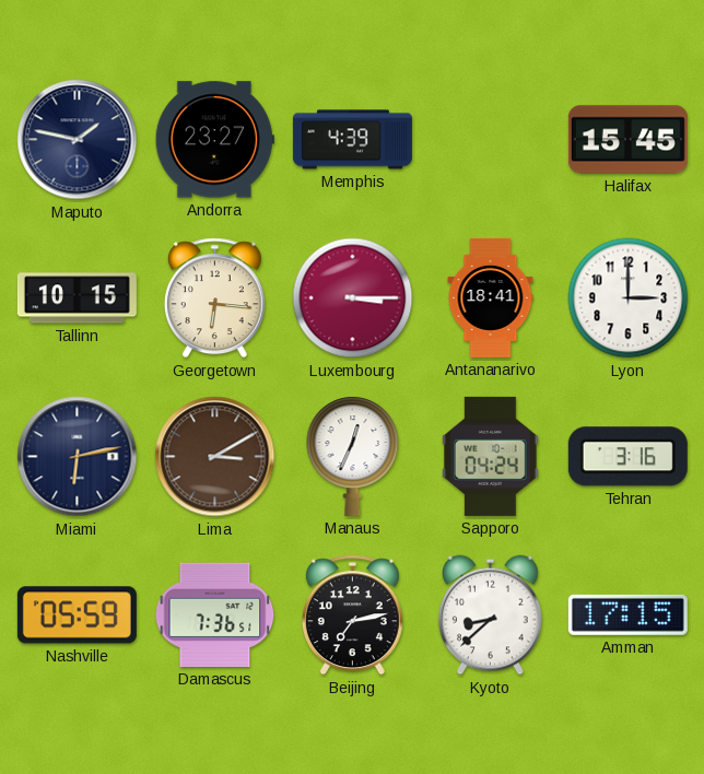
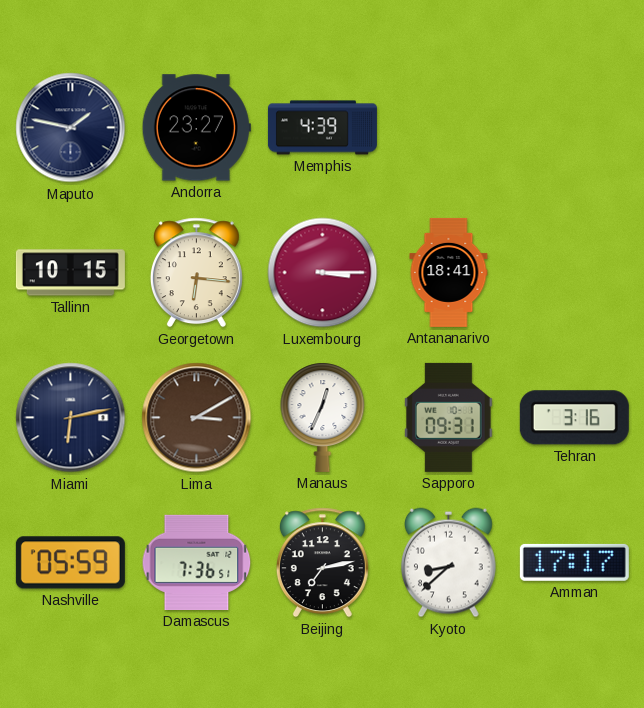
Halifax: 15:45 -> none
Lyon: 3:00 -> none
Sapporo: 04:24 -> 09:31
Amman: 17:15 -> 17:17
